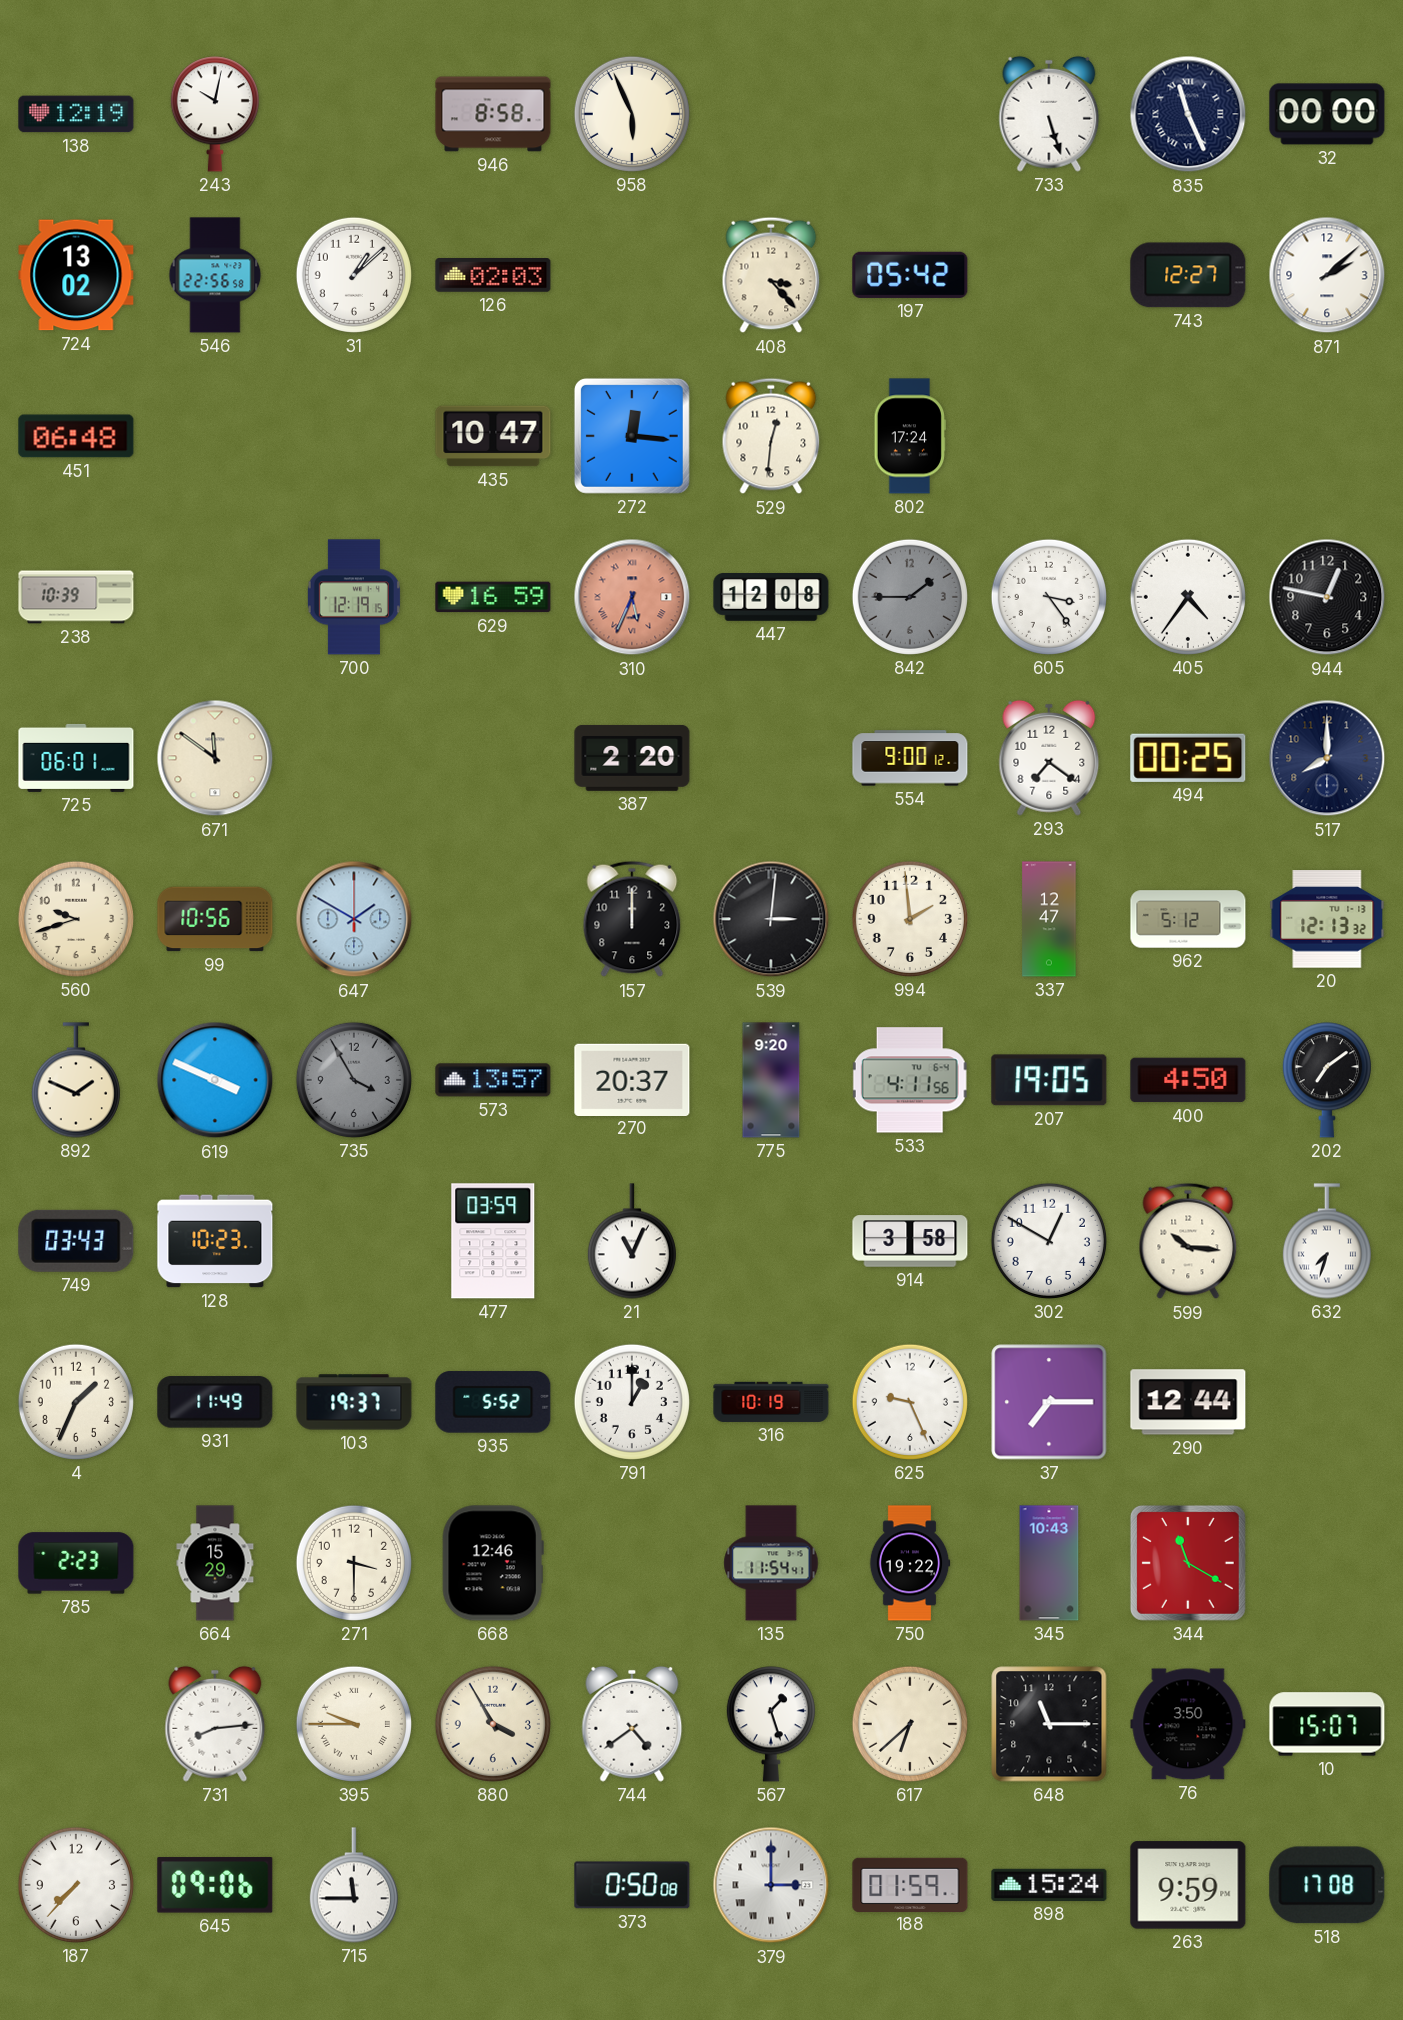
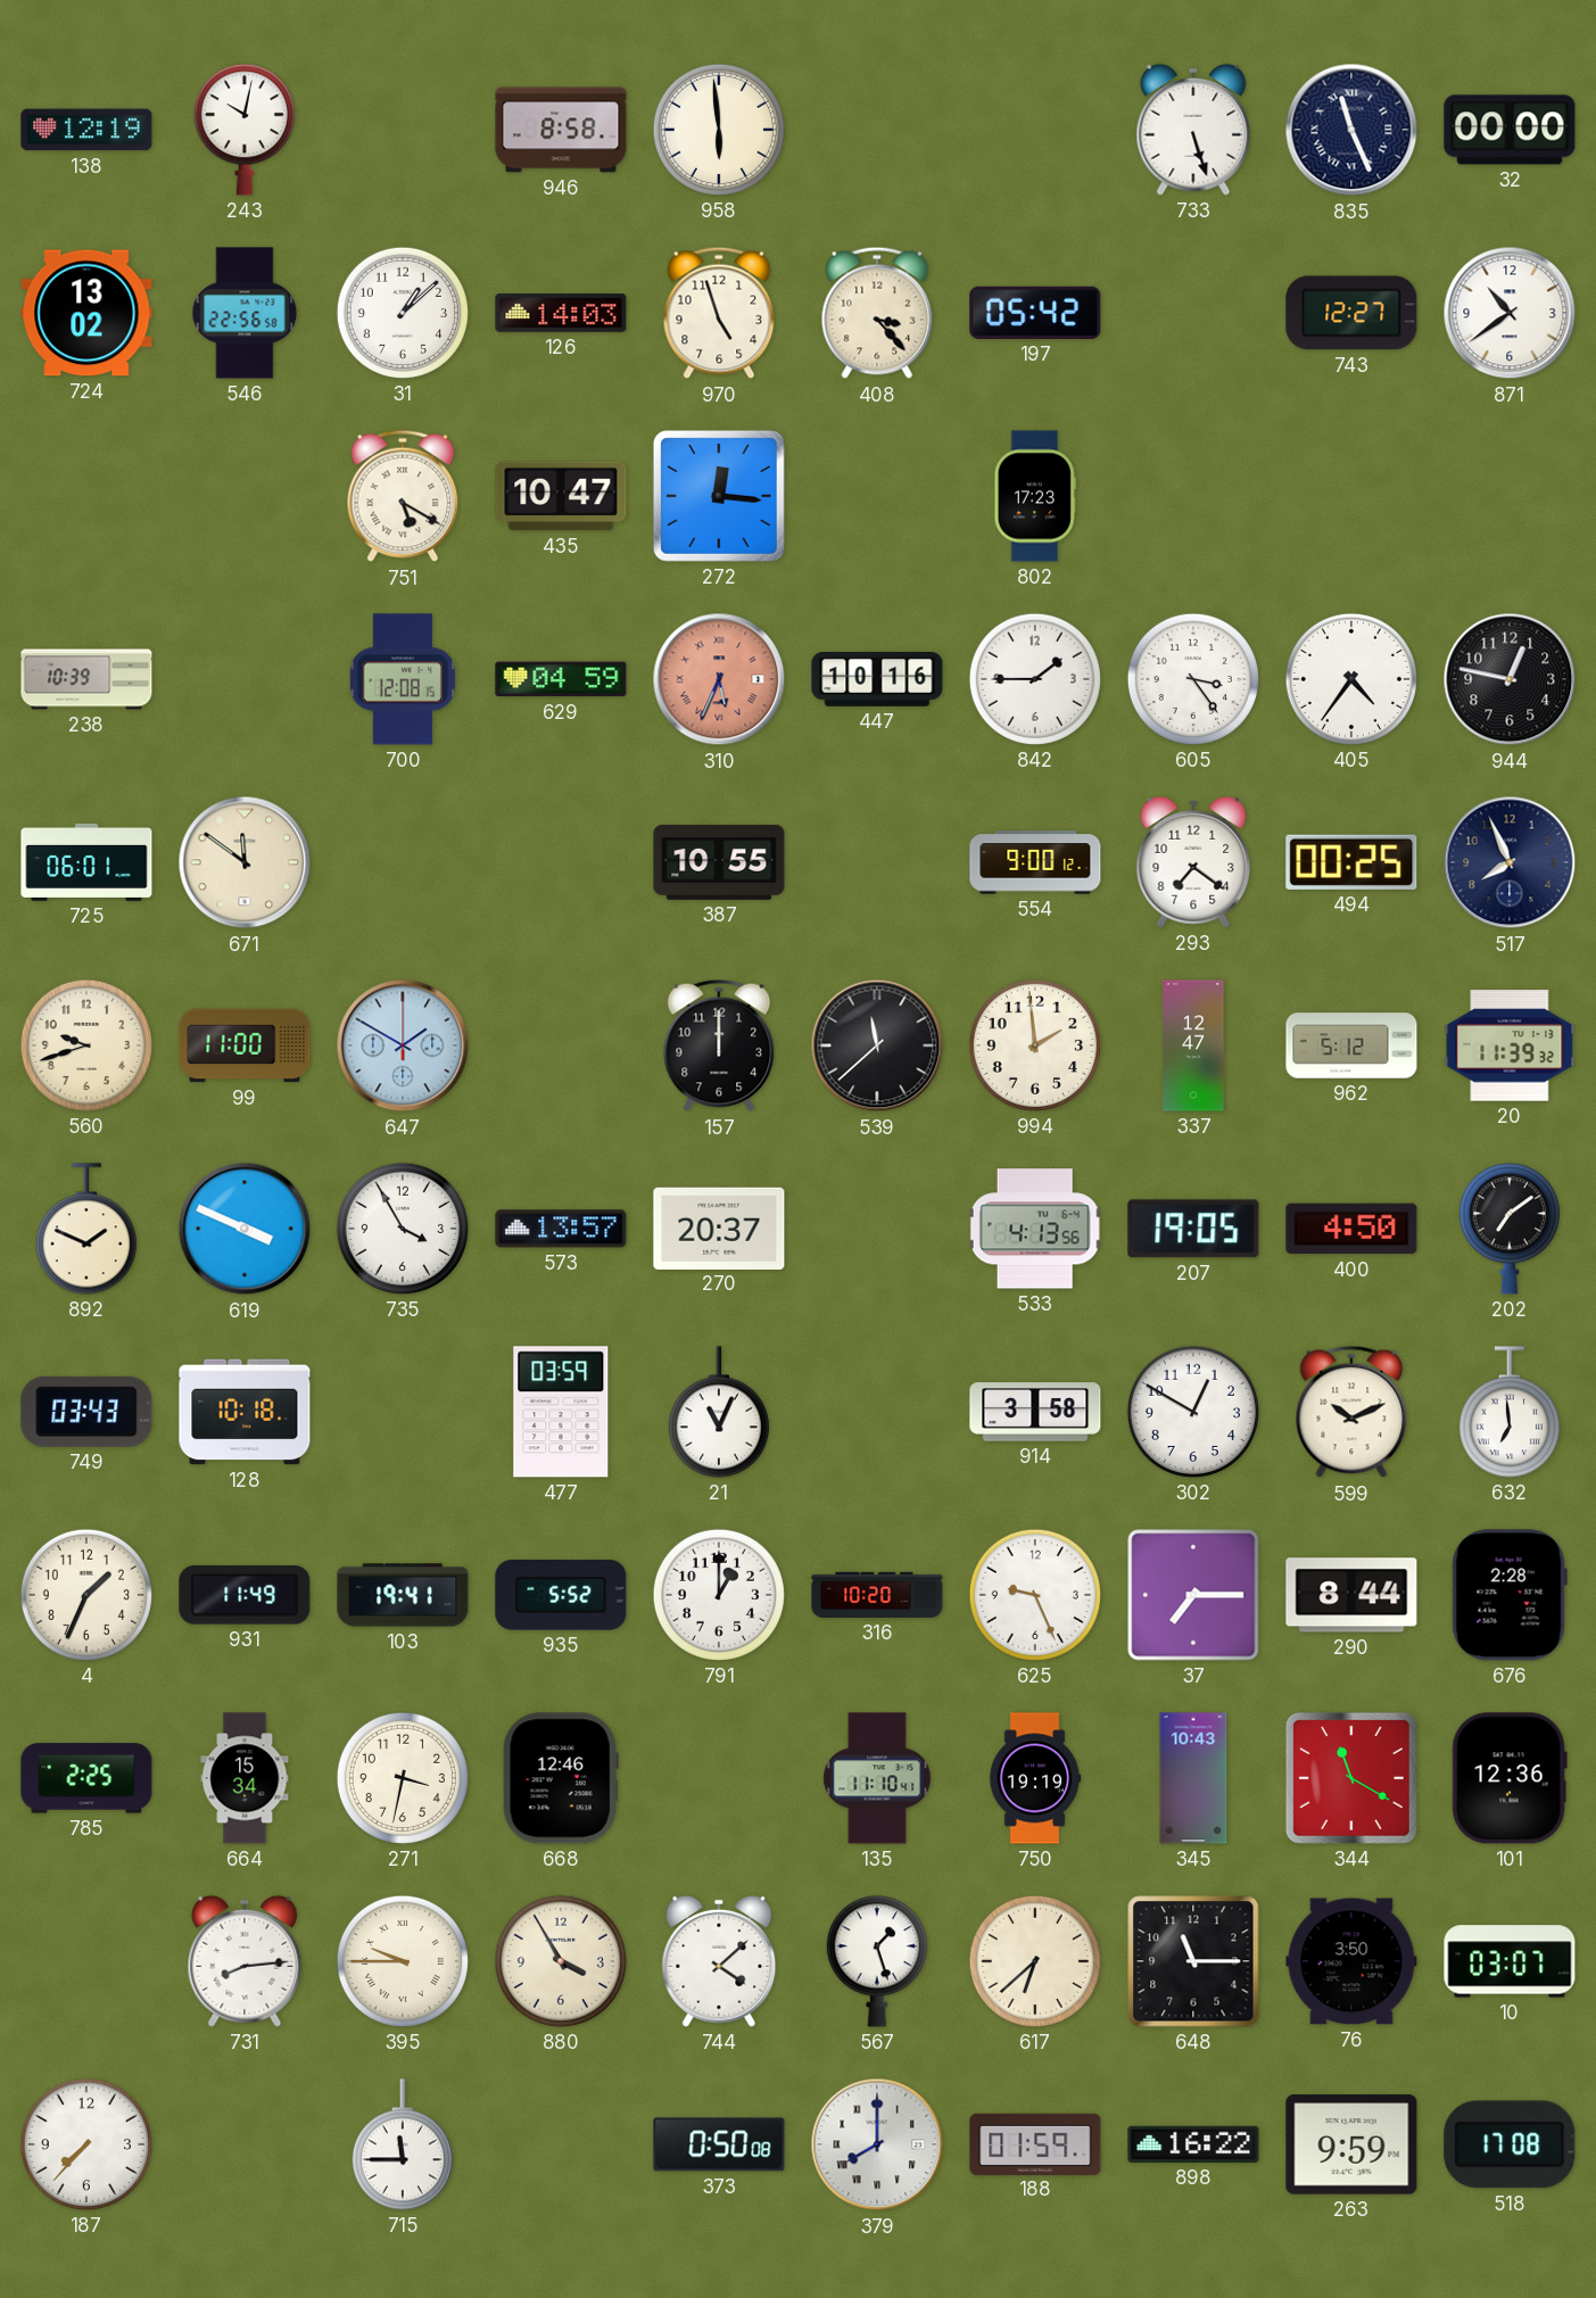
958: 5:56 -> 5:59
126: 02:03 -> 14:03
970: none -> 4:57
871: 2:08 -> 10:39
451: 06:48 -> none
751: none -> 5:20
529: 12:31 -> none
802: 17:24 -> 17:23
700: 12:19 -> 12:08
629: 16:59 -> 04:59
447: 12:08 -> 10:16
842 dial: grey -> white
387: 2:20 -> 10:55
517: 8:00 -> 7:56
99: 10:56 -> 11:00
539: 3:01 -> 11:38
20: 12:13 -> 11:39
735 dial: grey -> white
775: 9:20 -> none
533: 4:11 -> 4:13
128: 10:23 -> 10:18
599: 10:16 -> 10:11
632: 7:33 -> 6:59
103: 19:37 -> 19:41
316: 10:19 -> 10:20
290: 12:44 -> 8:44
676: none -> 2:28
785: 2:23 -> 2:25
664: 15:29 -> 15:34
271: 3:30 -> 3:32
135: 11:54 -> 11:10
750: 19:22 -> 19:19
101: none -> 12:36
744: 4:39 -> 4:08
10: 15:07 -> 03:07
645: 09:06 -> none
379: 3:00 -> 8:00
898: 15:24 -> 16:22
